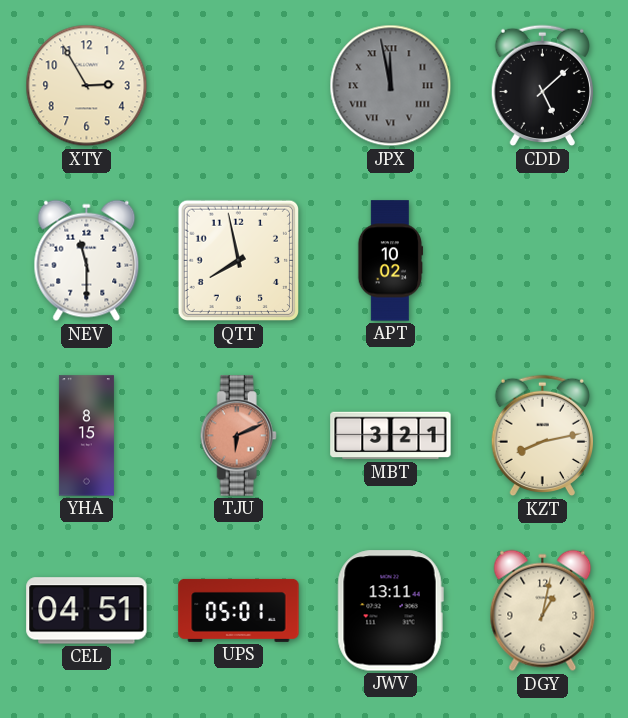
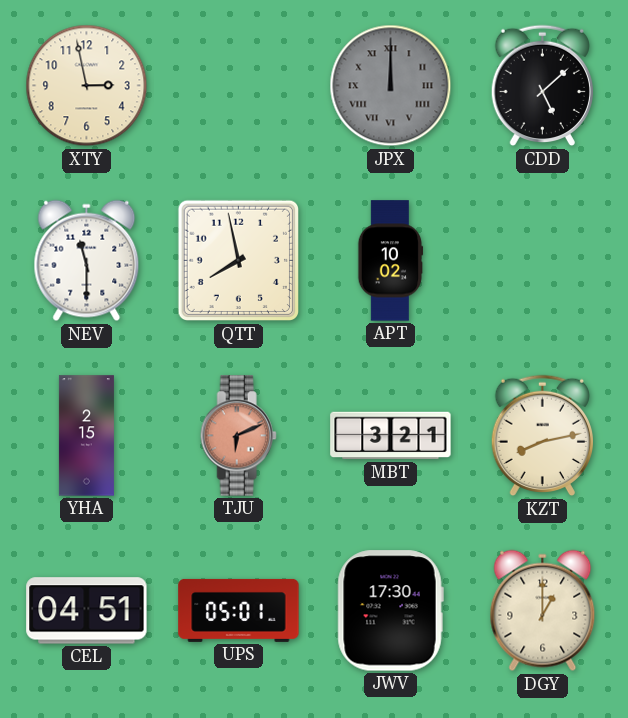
XTY: 2:55 -> 2:58
JPX: 11:58 -> 12:00
YHA: 8:15 -> 2:15
JWV: 13:11 -> 17:30
DGY: 1:02 -> 1:00
